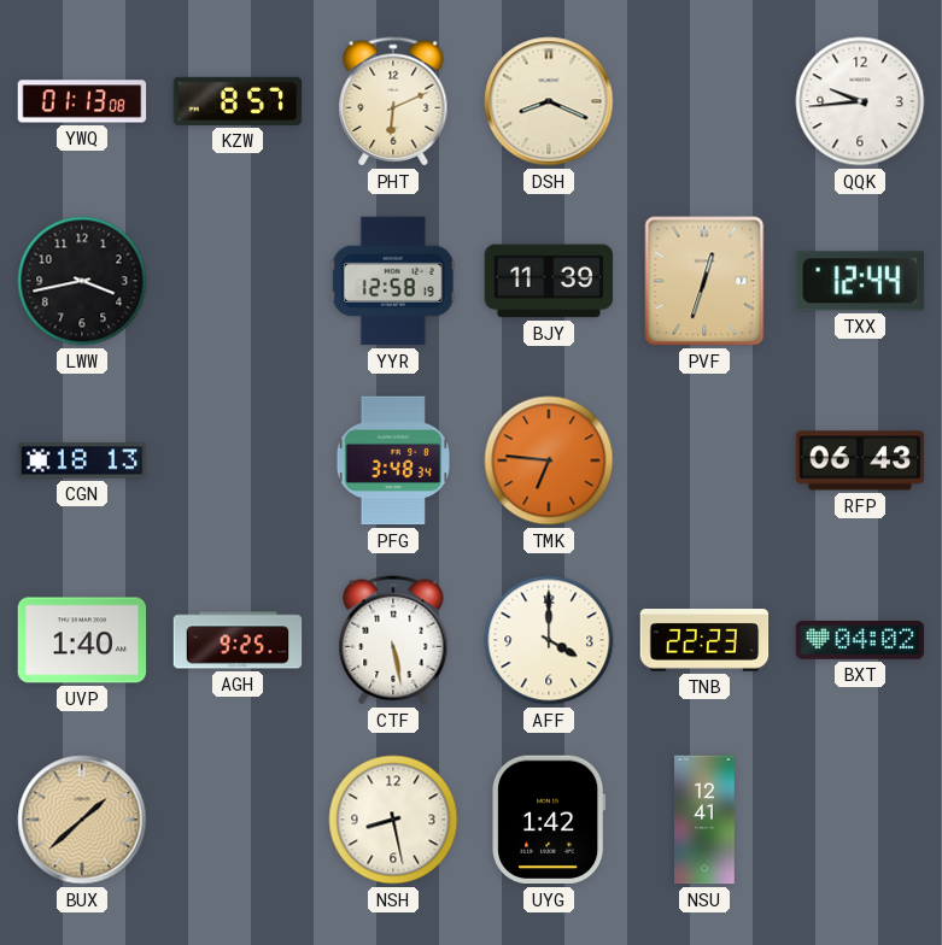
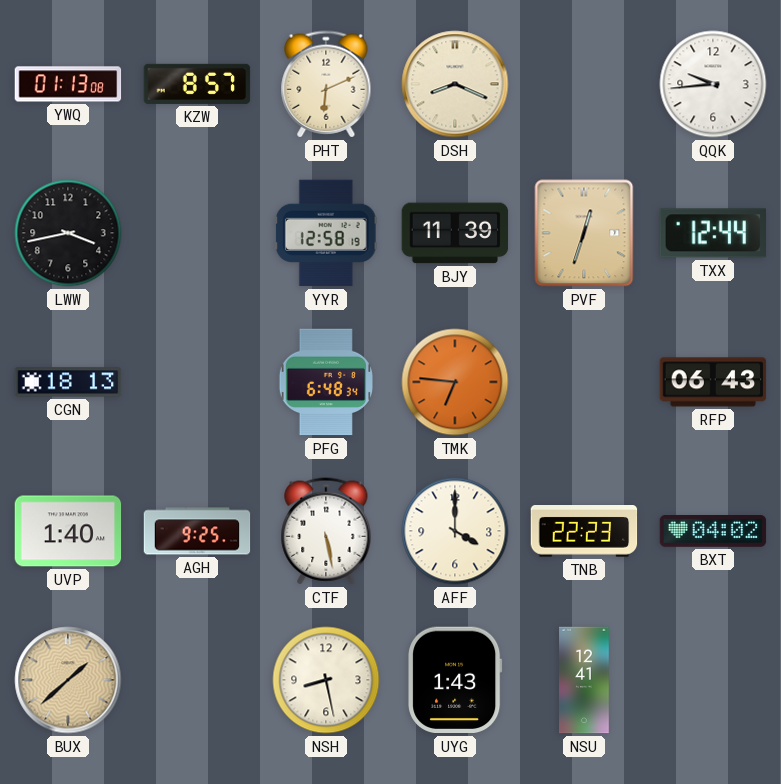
PFG: 3:48 -> 6:48
UYG: 1:42 -> 1:43
